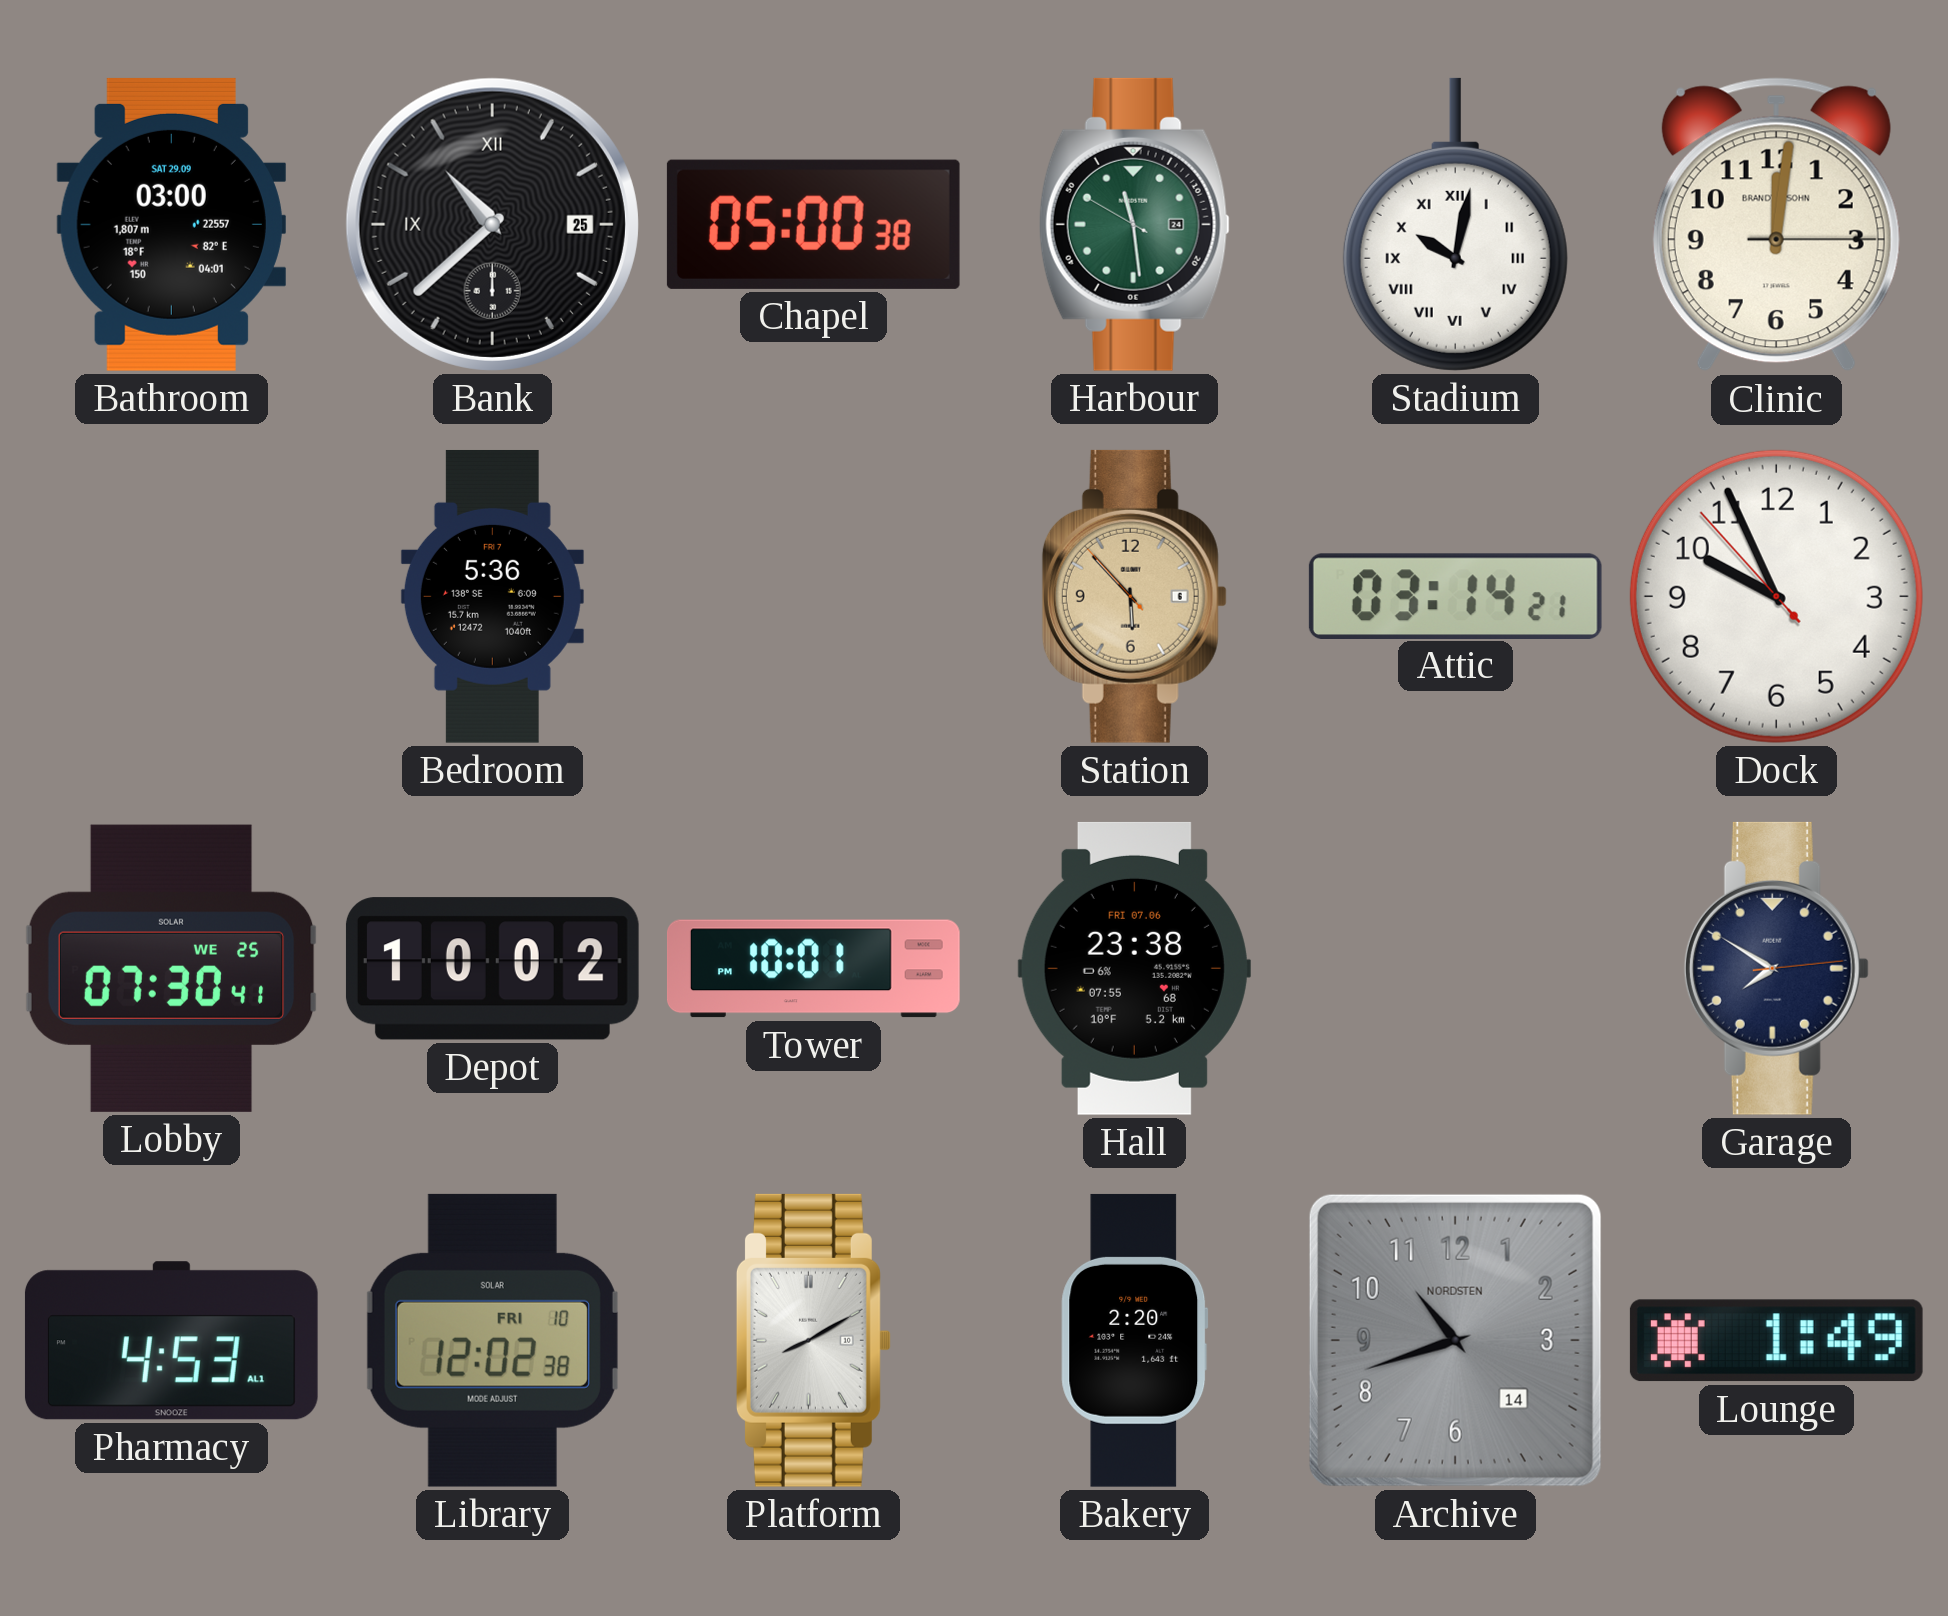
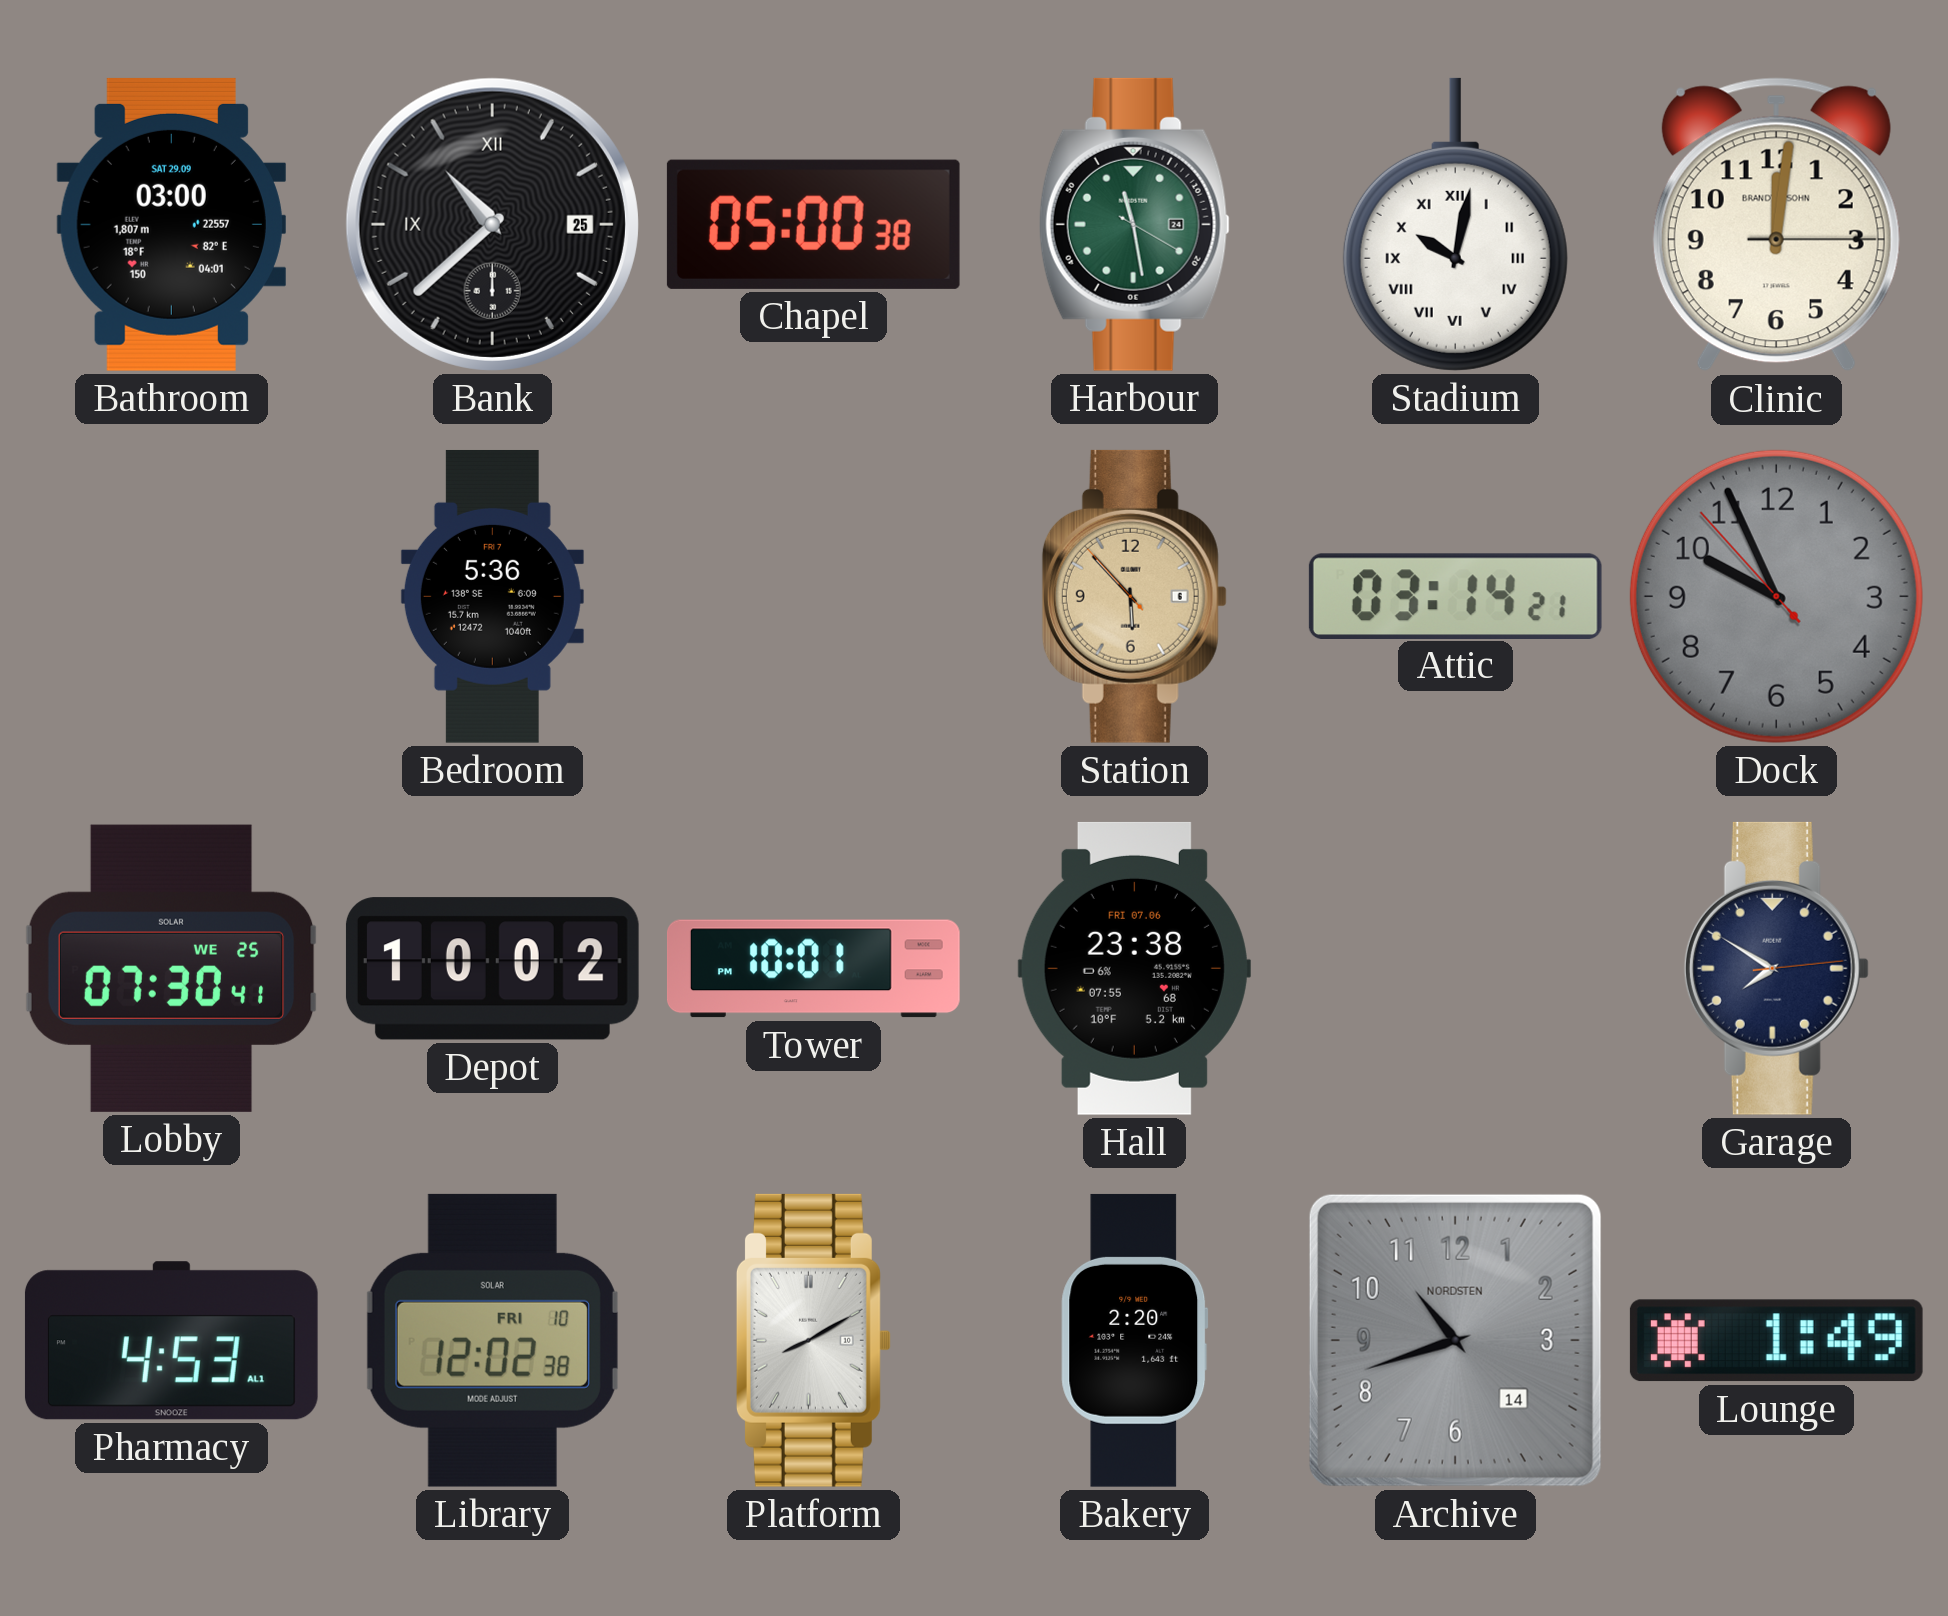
Harbour: 11:28:50 -> 11:28:20
Dock dial: white -> grey
